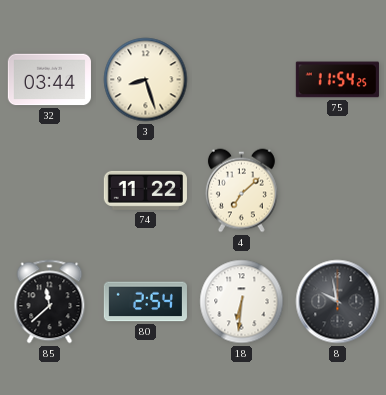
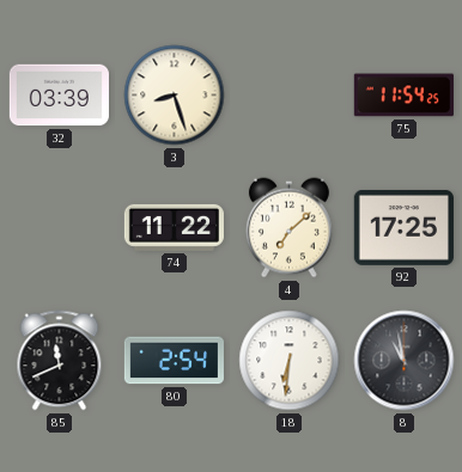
32: 03:44 -> 03:39
92: none -> 17:25
85: 11:38 -> 11:41
8: 9:58 -> 10:58
